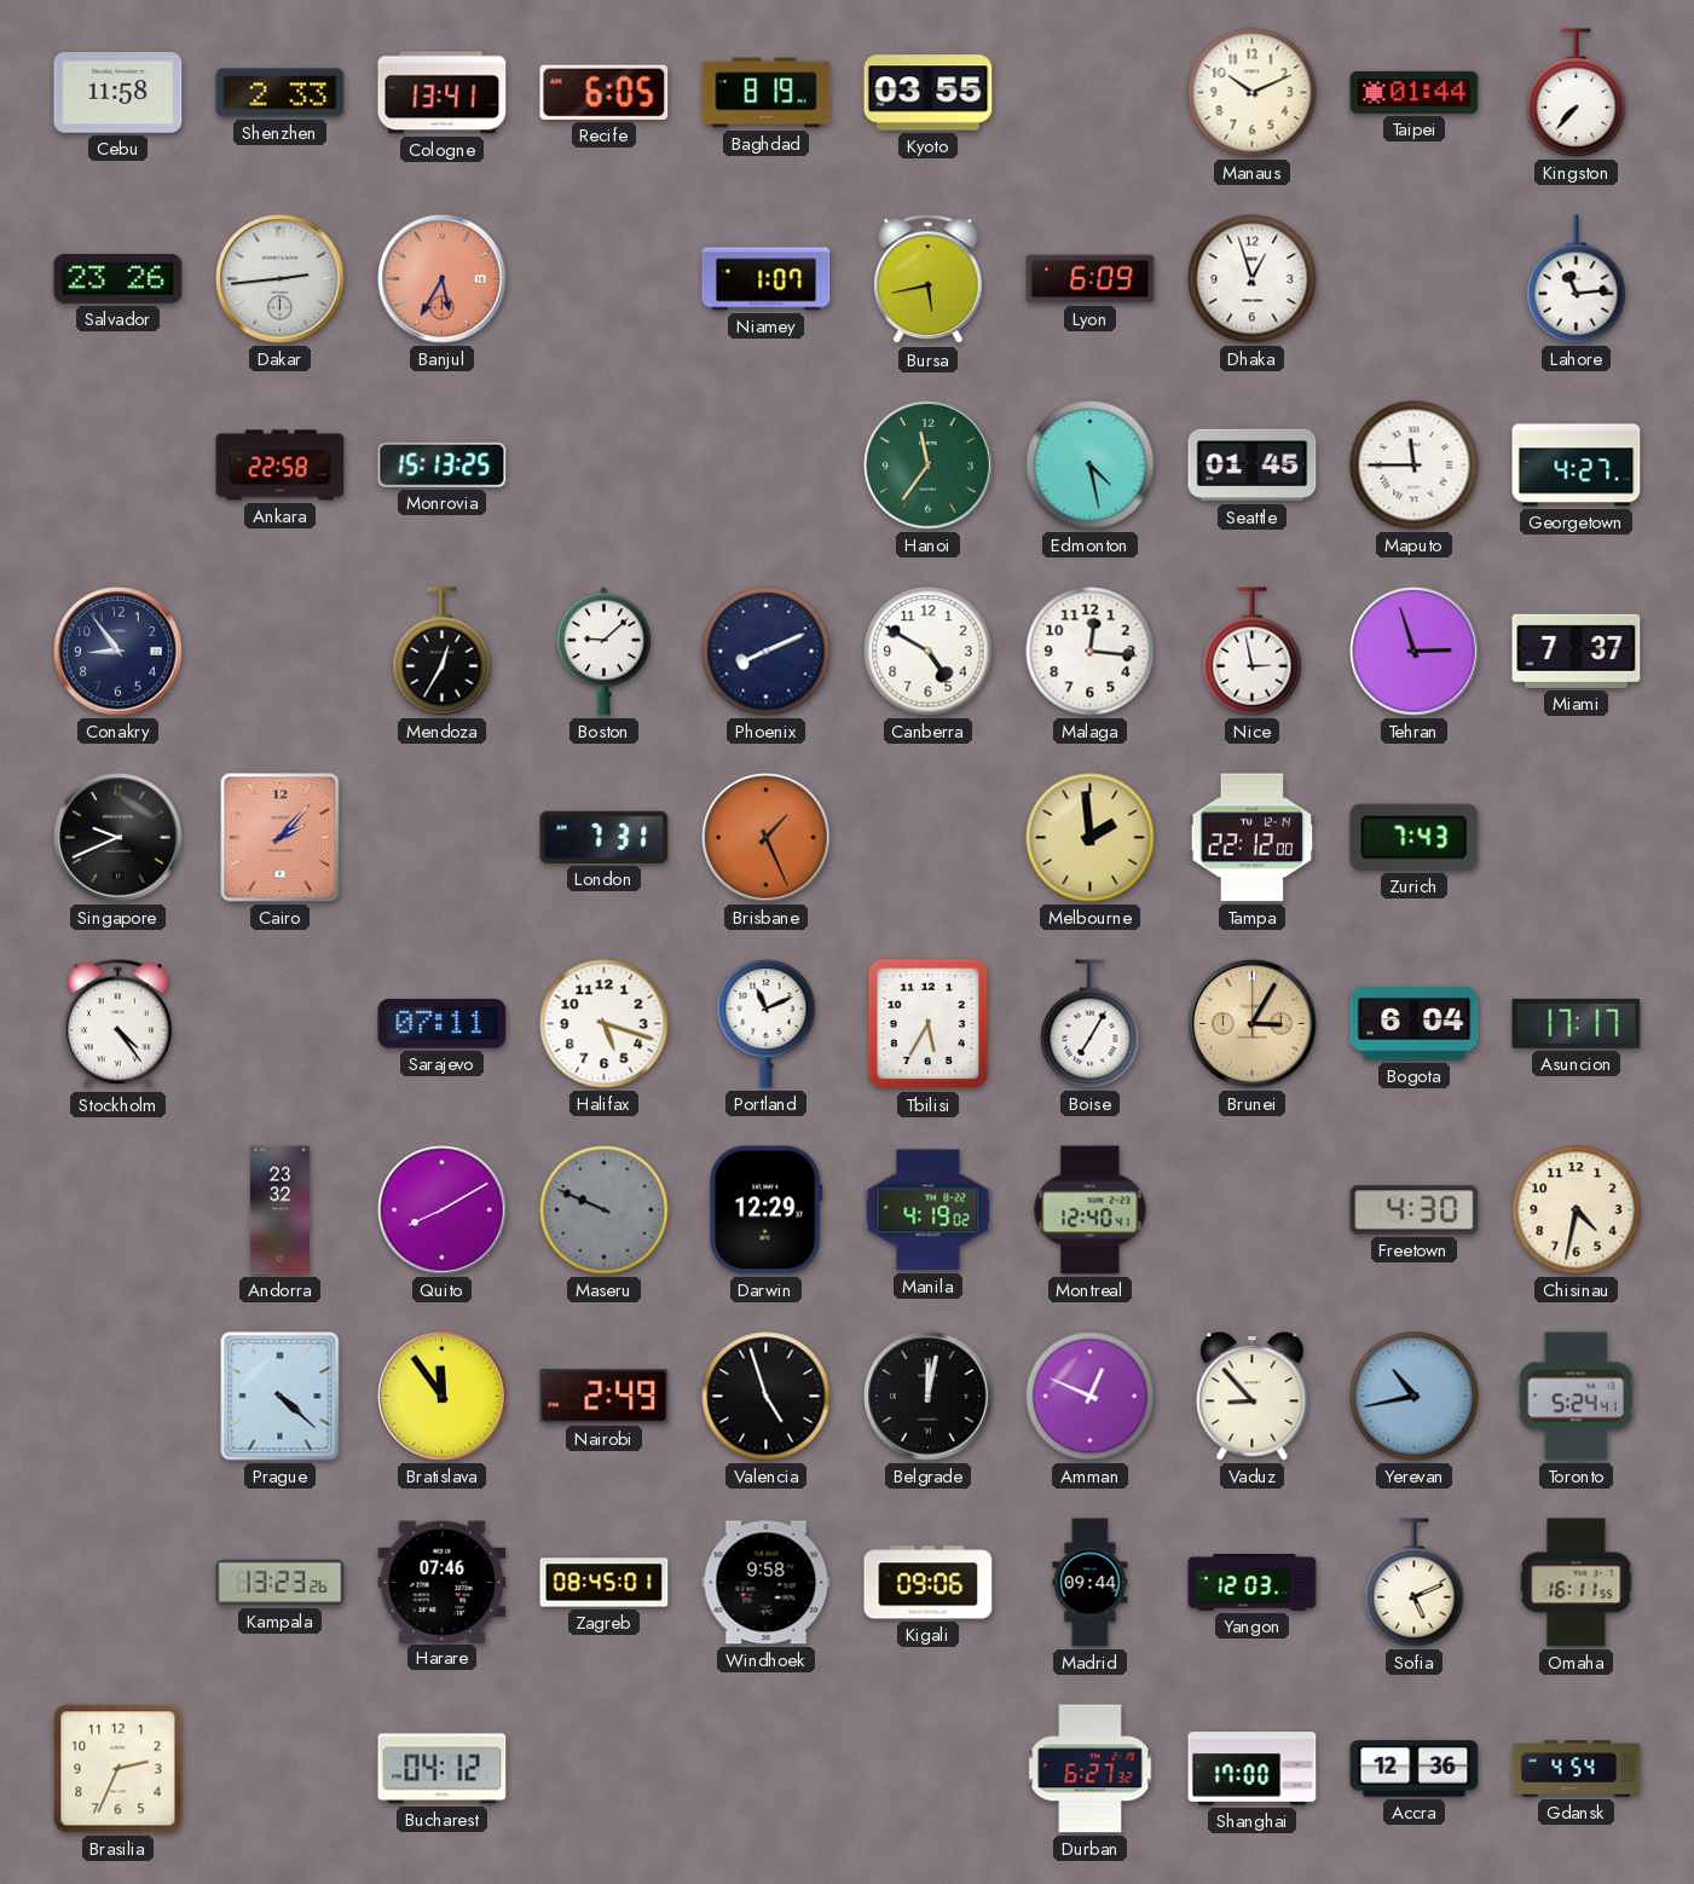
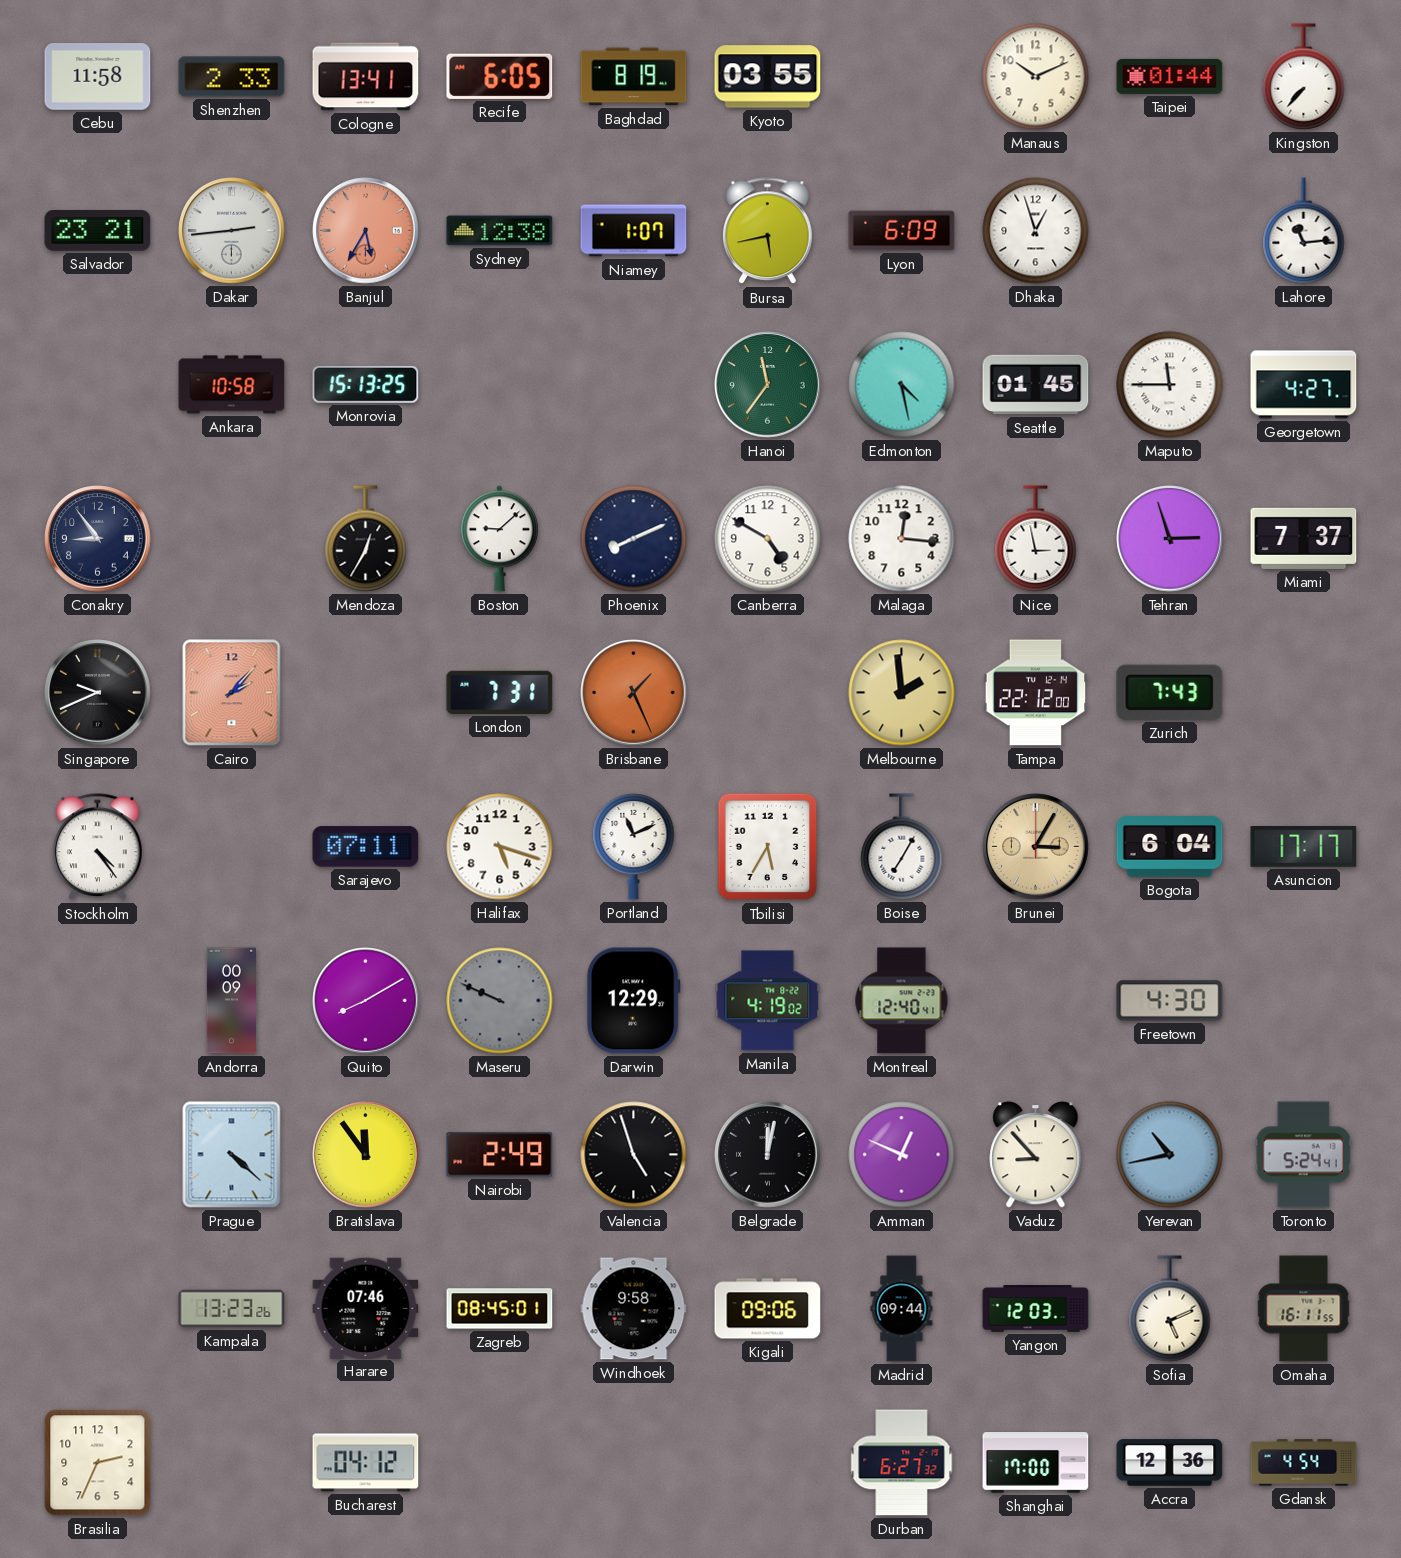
Salvador: 23:26 -> 23:21
Sydney: none -> 12:38
Ankara: 22:58 -> 10:58
Andorra: 23:32 -> 00:09
Chisinau: 4:32 -> none
